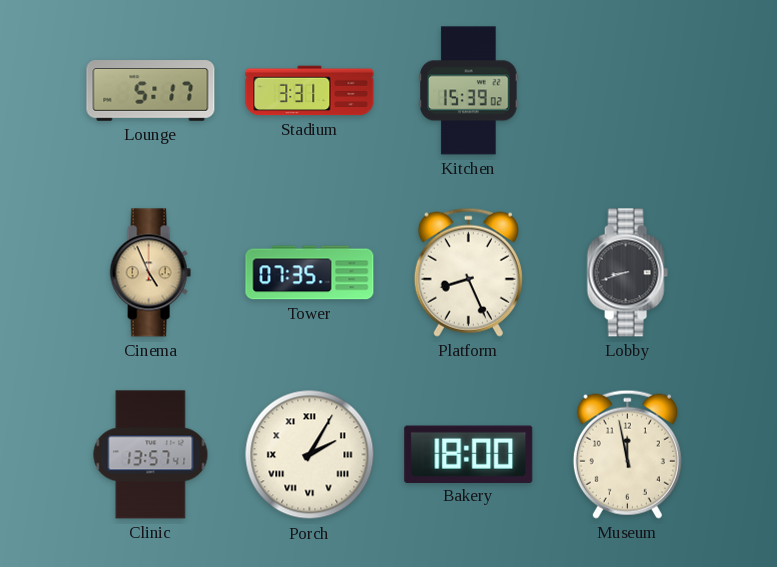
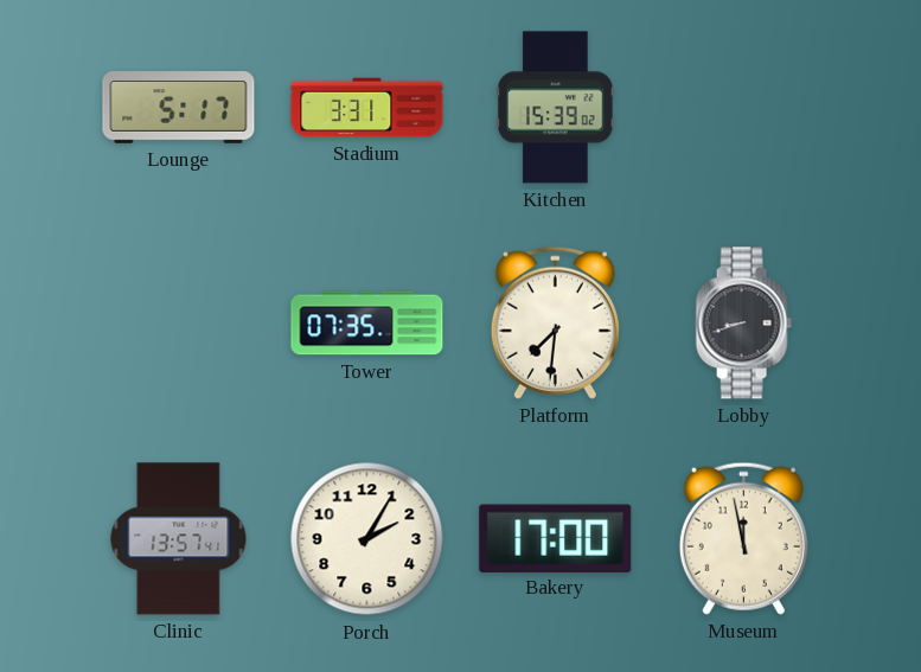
Cinema: 4:56 -> none
Platform: 8:26 -> 7:31
Porch numerals: Roman -> Arabic
Bakery: 18:00 -> 17:00
